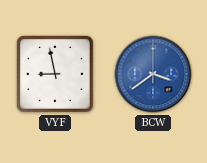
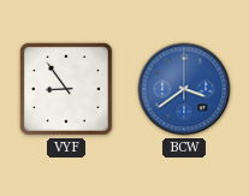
VYF: 8:58 -> 8:54
